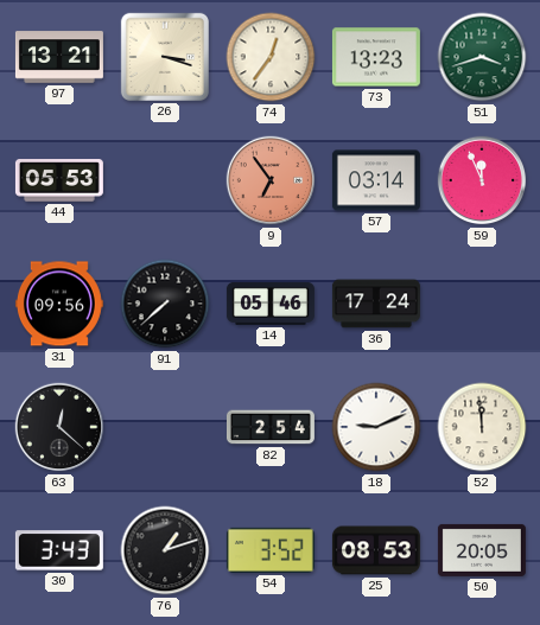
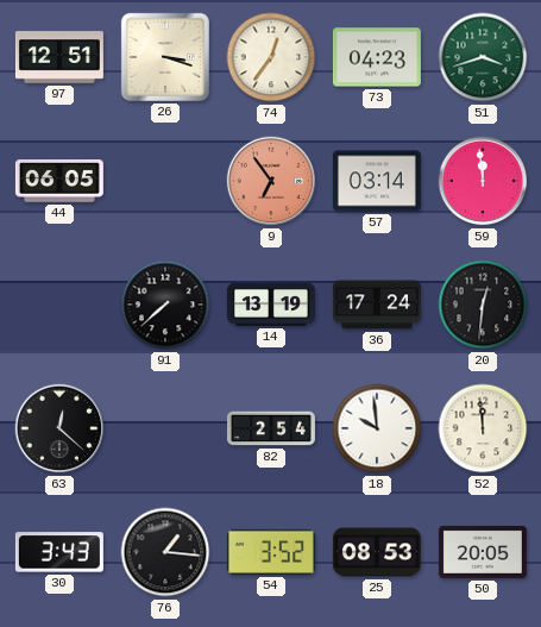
97: 13:21 -> 12:51
73: 13:23 -> 04:23
44: 05:53 -> 06:05
59: 11:56 -> 11:59
31: 09:56 -> none
14: 05:46 -> 13:19
20: none -> 12:31
18: 9:11 -> 9:59
76: 1:12 -> 1:16
